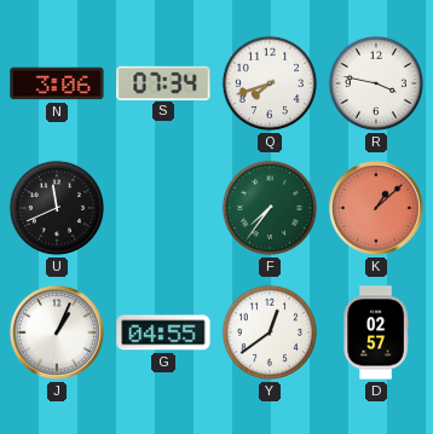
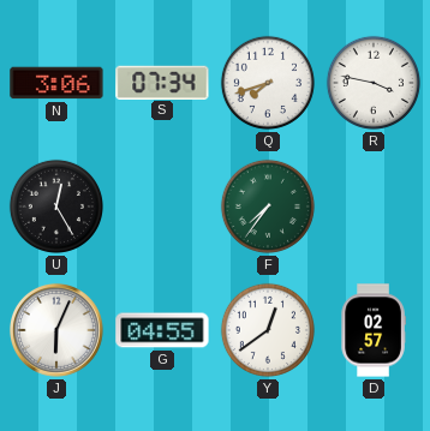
U: 11:41 -> 12:25
K: 1:08 -> none
J: 1:04 -> 6:04
